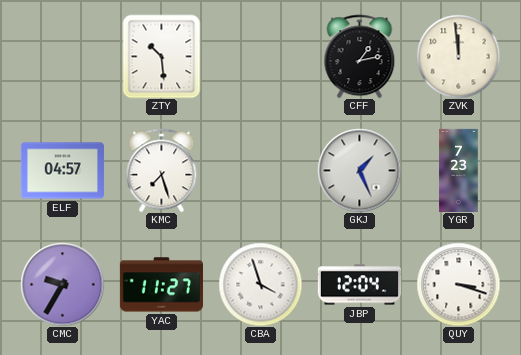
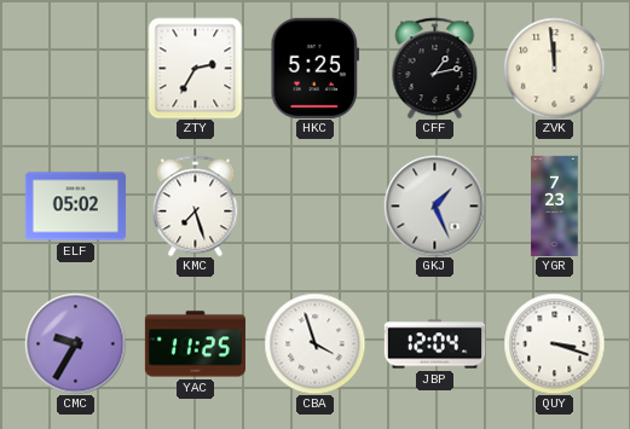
ZTY: 10:29 -> 2:35
HKC: none -> 5:25
ELF: 04:57 -> 05:02
YAC: 11:27 -> 11:25
